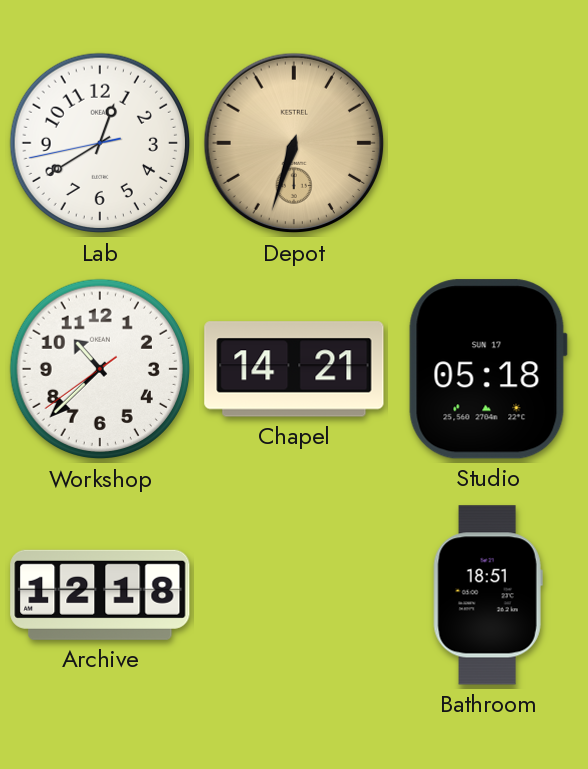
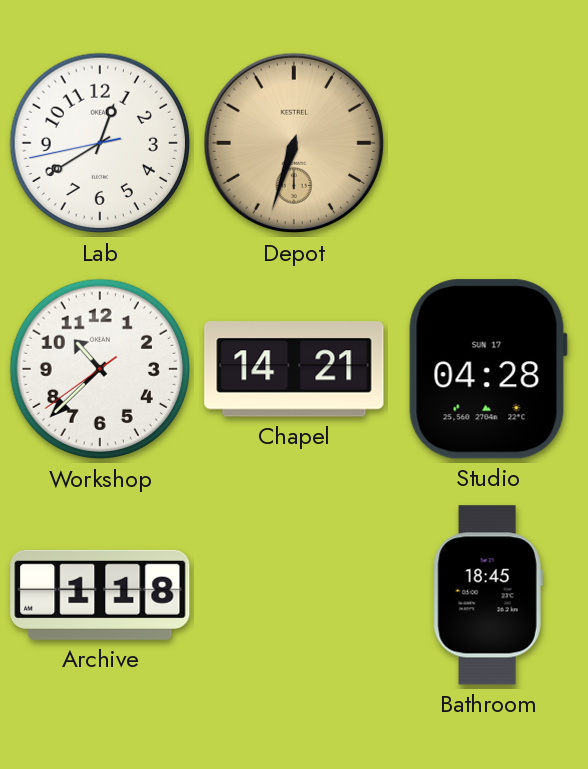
Studio: 05:18 -> 04:28
Archive: 12:18 -> 1:18
Bathroom: 18:51 -> 18:45
